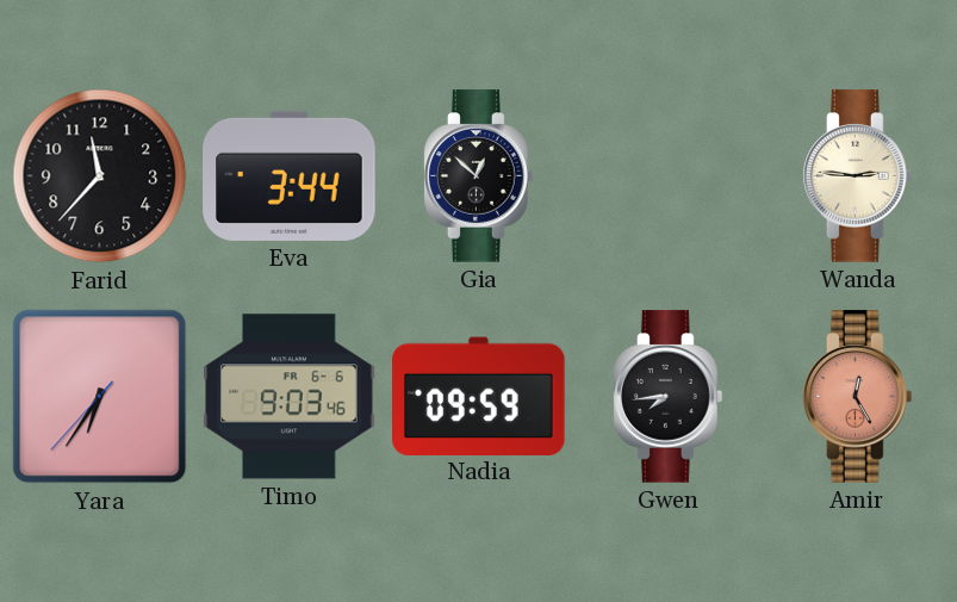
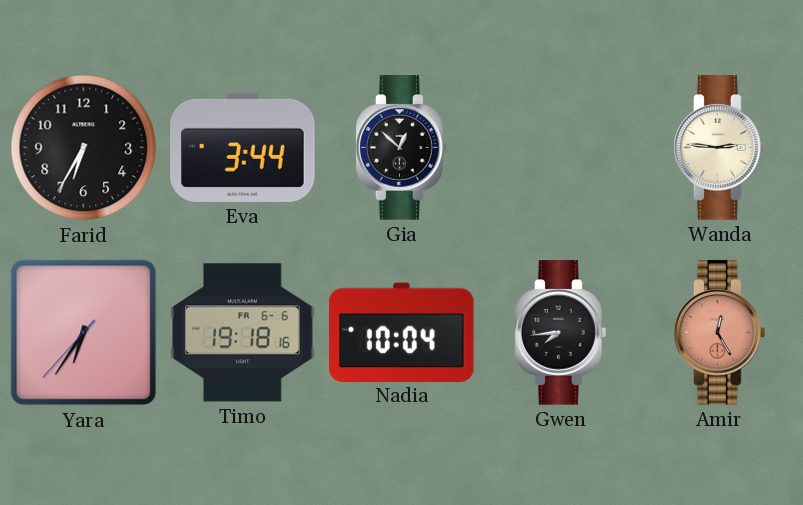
Farid: 11:37 -> 6:35
Timo: 9:03 -> 19:18
Nadia: 09:59 -> 10:04
